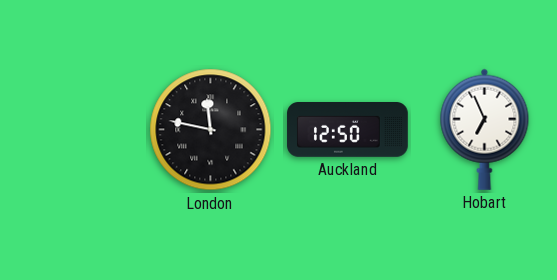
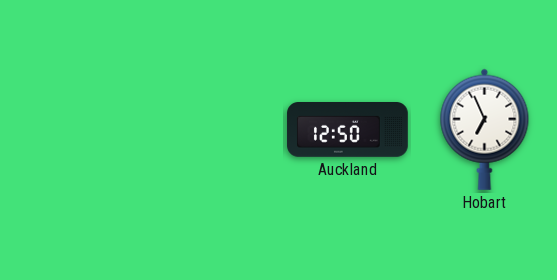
London: 11:47 -> none
